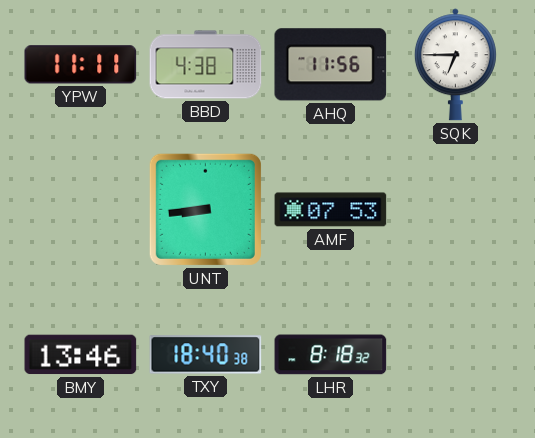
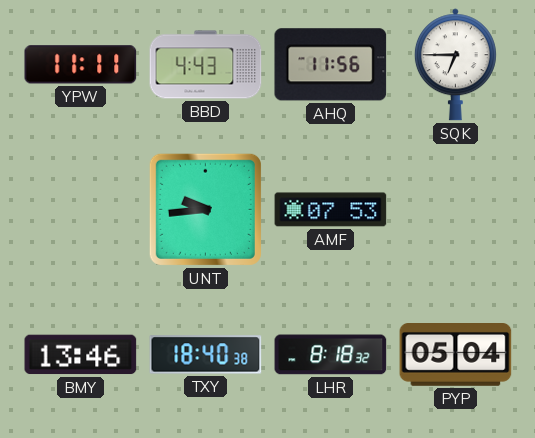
BBD: 4:38 -> 4:43
UNT: 8:44 -> 9:44
PYP: none -> 05:04
